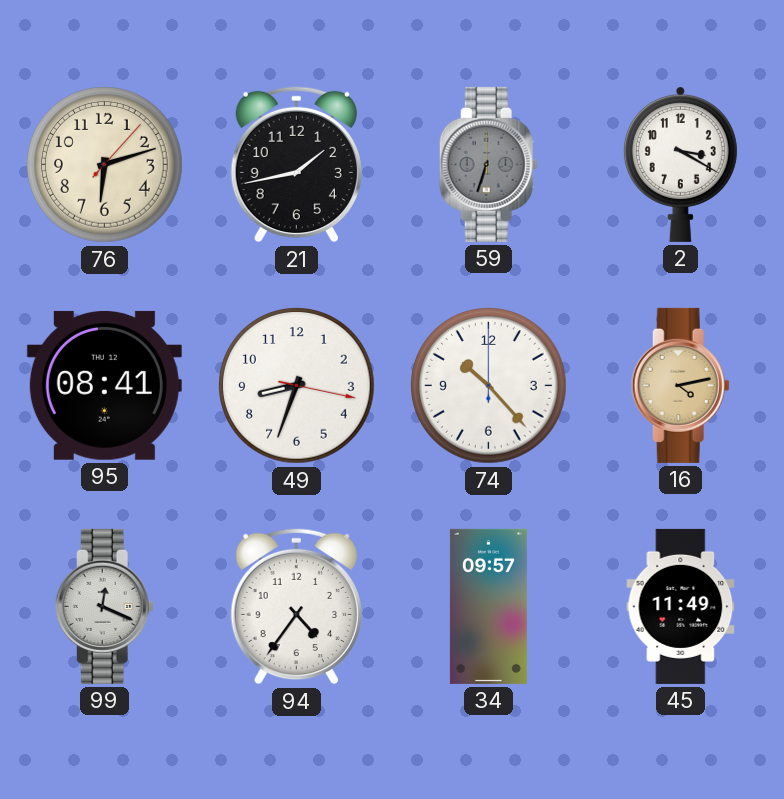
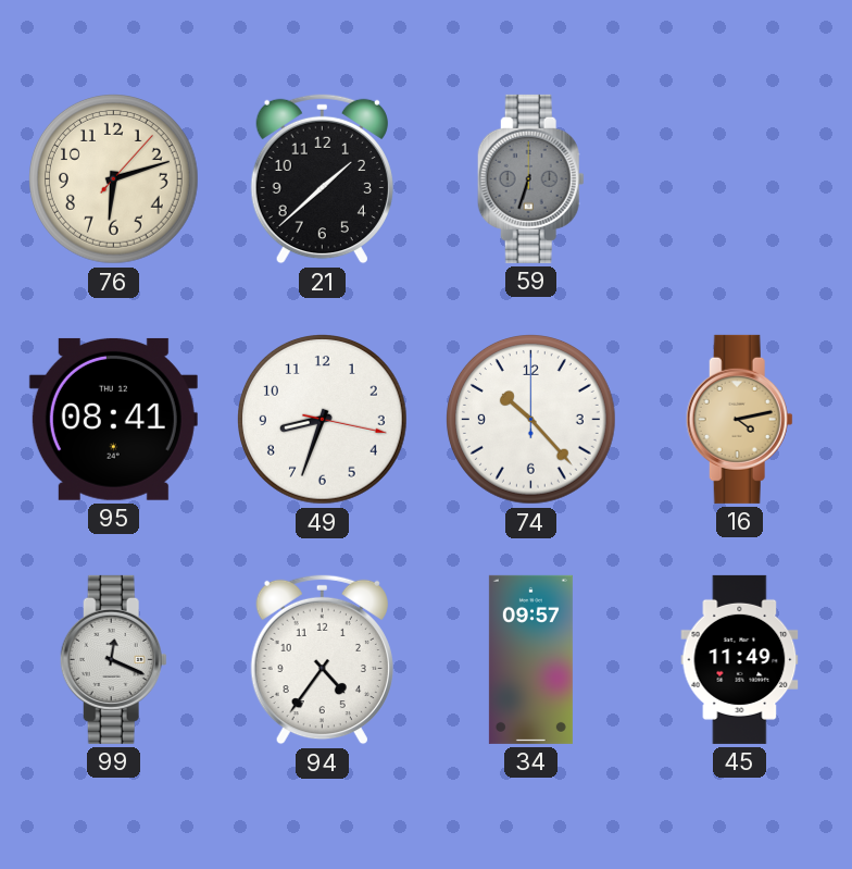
21: 1:43 -> 1:38
2: 3:20 -> none
